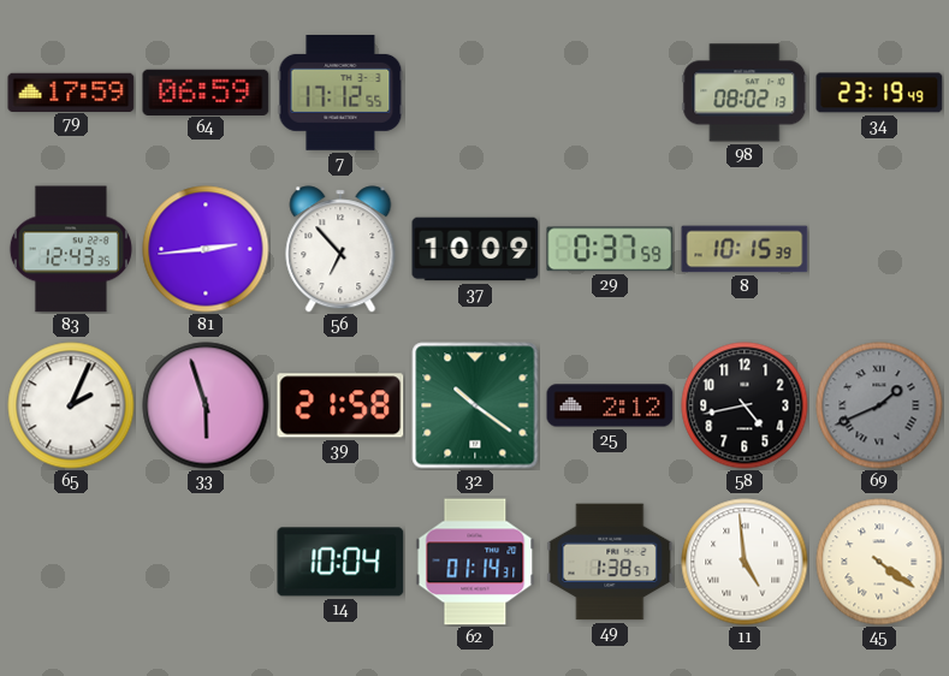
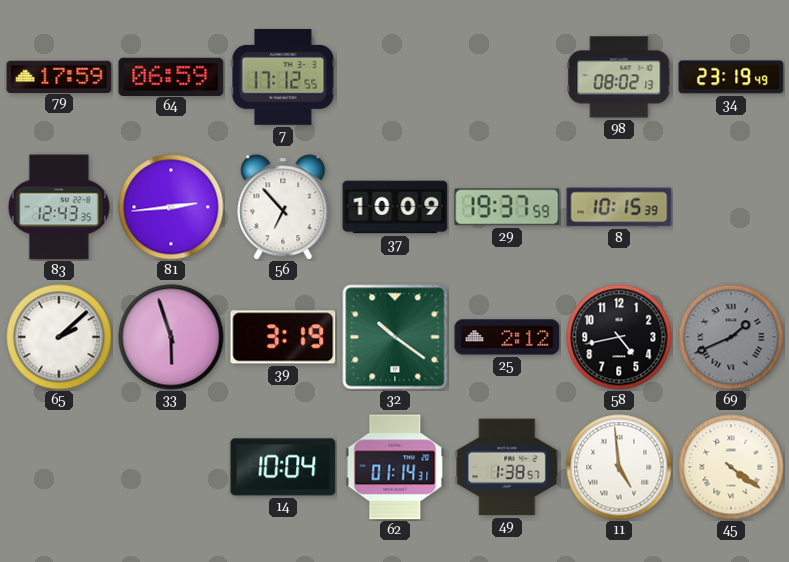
29: 0:37 -> 19:37
65: 2:04 -> 2:08
39: 21:58 -> 3:19
